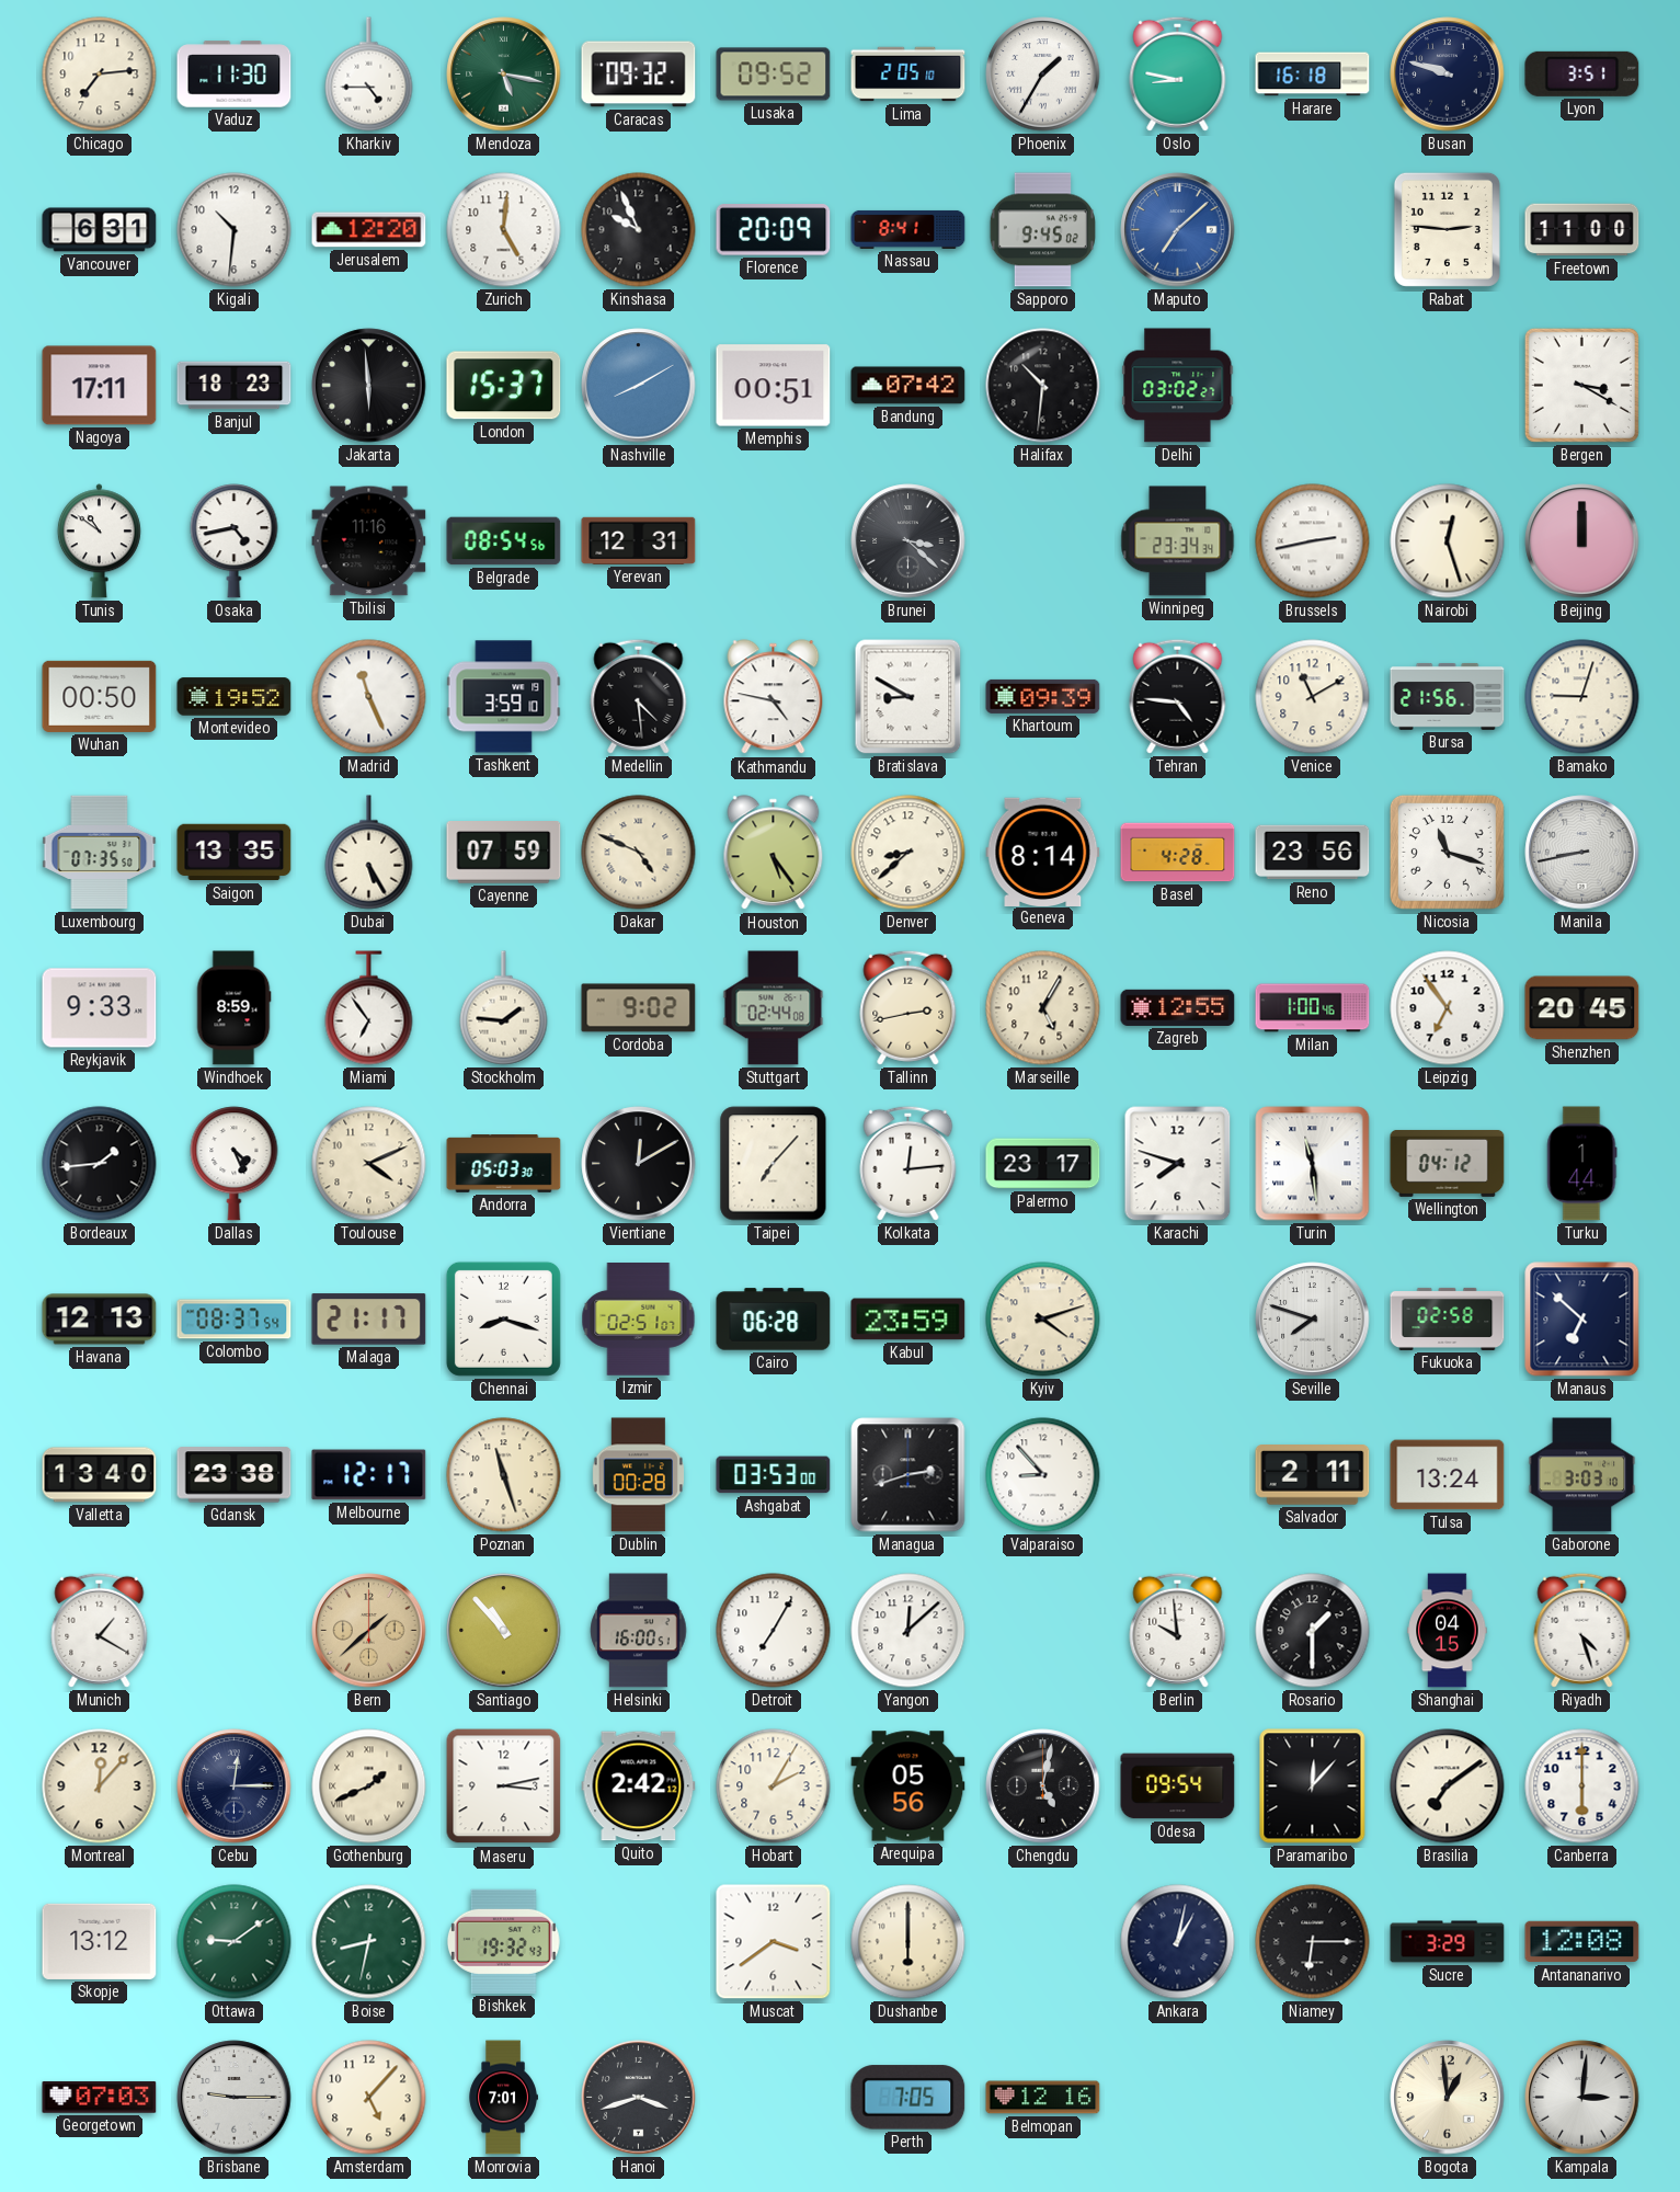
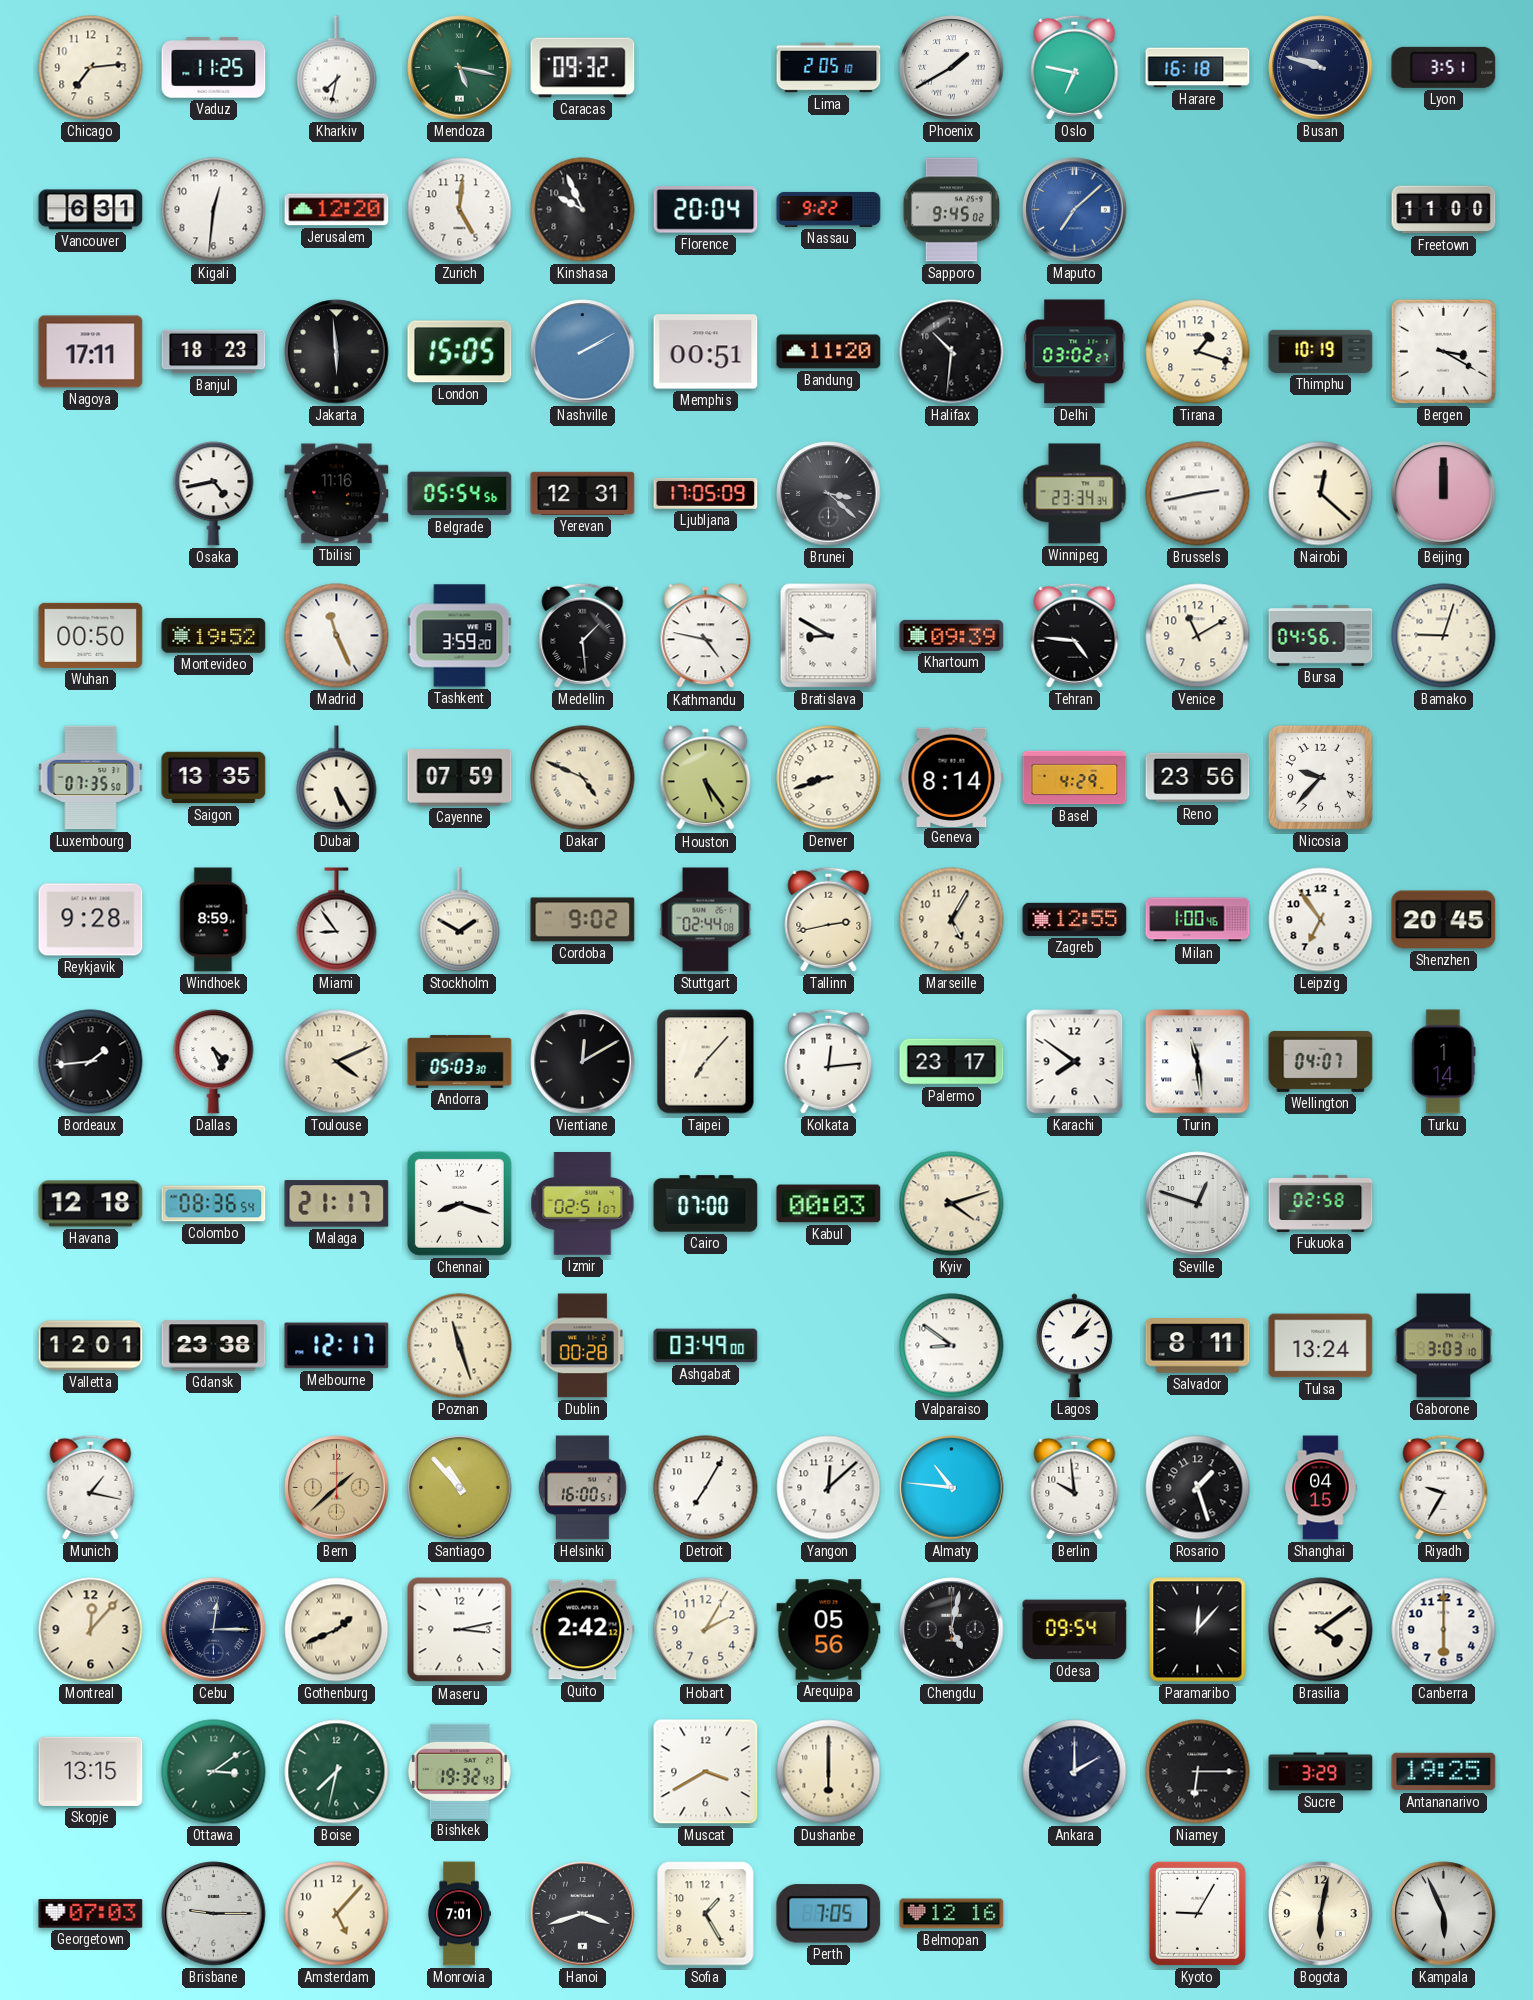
Vaduz: 11:30 -> 11:25
Kharkiv: 4:45 -> 7:32
Lusaka: 09:52 -> none
Phoenix: 1:35 -> 1:40
Oslo: 8:47 -> 6:47
Kigali: 10:31 -> 12:31
Florence: 20:09 -> 20:04
Nassau: 8:41 -> 9:22
Rabat: 2:46 -> none
London: 15:37 -> 15:05
Nashville: 8:10 -> 2:10
Bandung: 07:42 -> 11:20
Tirana: none -> 1:18
Thimphu: none -> 10:19
Tunis: 10:51 -> none
Belgrade: 08:54 -> 05:54
Ljubljana: none -> 17:05
Nairobi: 12:27 -> 12:22
Tashkent: 3:59:10 -> 3:59:20
Medellin: 4:29 -> 1:29
Bursa: 21:56 -> 04:56
Denver: 8:38 -> 8:42
Basel: 4:28 -> 4:29
Nicosia: 11:18 -> 9:37
Manila: 8:43 -> none
Reykjavik: 9:33 -> 9:28
Miami: 6:54 -> 8:54
Stockholm: 1:46 -> 1:50
Karachi: 7:48 -> 7:51
Wellington: 04:12 -> 04:07
Turku: 1:44 -> 1:14
Havana: 12:13 -> 12:18
Colombo: 08:37 -> 08:36
Cairo: 06:28 -> 07:00
Kabul: 23:59 -> 00:03
Seville: 7:48 -> 12:48
Manaus: 6:52 -> none
Valletta: 13:40 -> 12:01
Ashgabat: 03:53 -> 03:49
Managua: 2:42 -> none
Valparaiso: 8:53 -> 8:51
Lagos: none -> 2:07
Salvador: 2:11 -> 8:11
Munich: 1:20 -> 1:17
Almaty: none -> 10:46
Rosario: 1:30 -> 1:27
Riyadh: 4:27 -> 9:35
Brasilia: 7:09 -> 4:09
Skopje: 13:12 -> 13:15
Ottawa: 9:09 -> 3:09
Boise: 8:32 -> 7:32
Muscat: 3:39 -> 3:40
Ankara: 1:02 -> 2:00
Antananarivo: 12:08 -> 19:25
Sofia: none -> 1:25
Kyoto: none -> 9:05
Bogota: 12:59 -> 6:02
Kampala: 3:01 -> 5:56
